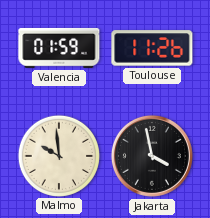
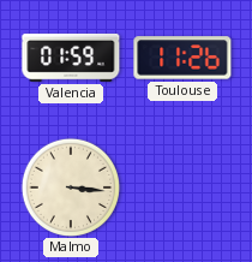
Malmo: 9:59 -> 3:16
Jakarta: 3:58 -> none
